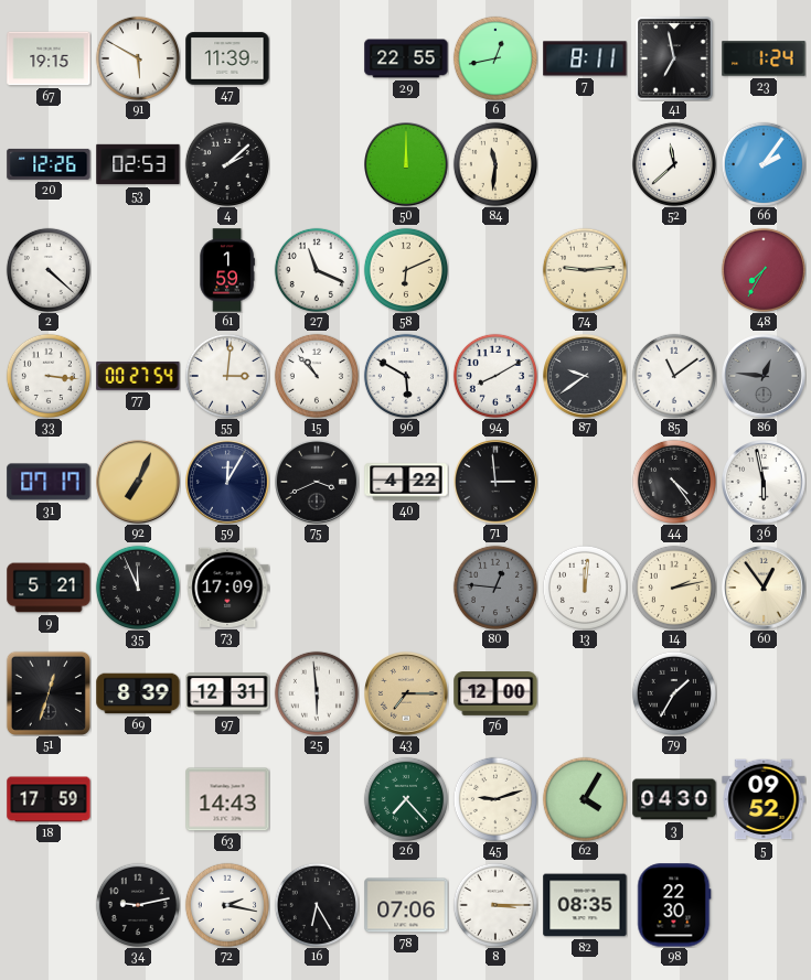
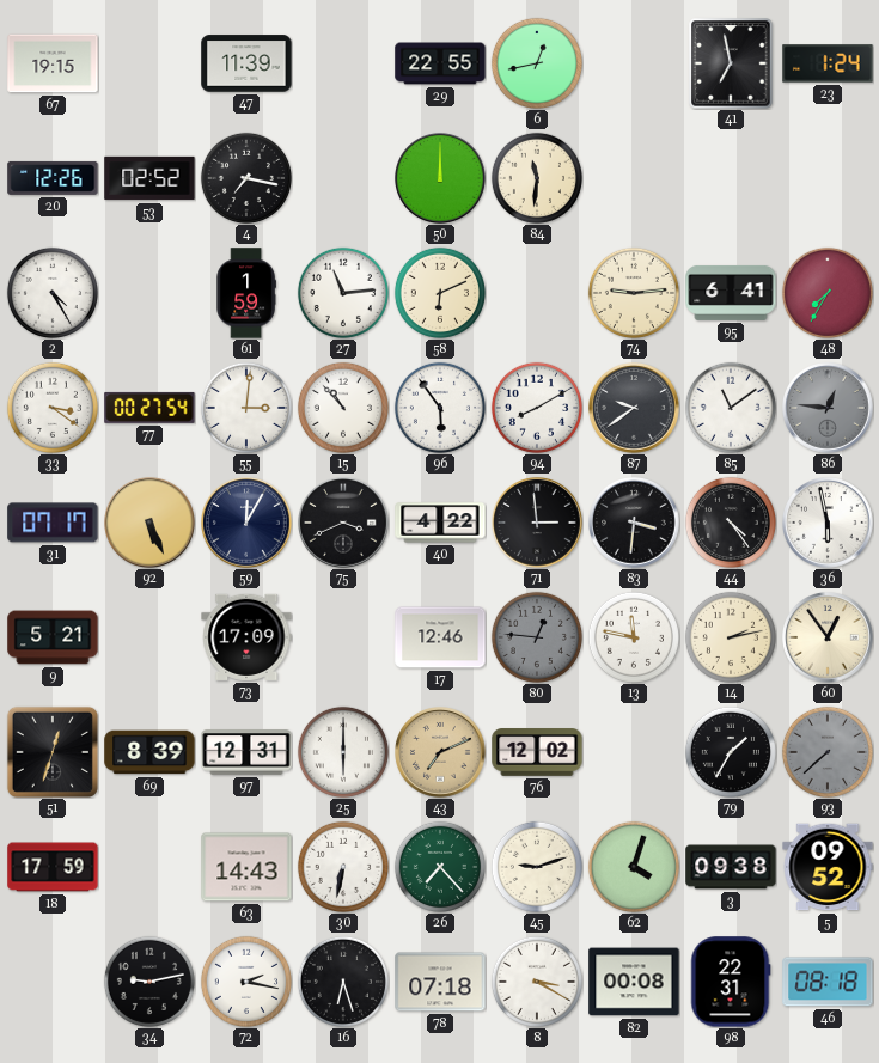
91: 5:50 -> none
7: 8:11 -> none
53: 02:53 -> 02:52
4: 2:08 -> 7:17
52: 11:38 -> none
66: 2:06 -> none
2: 4:22 -> 4:25
27: 11:19 -> 11:14
95: none -> 6:41
33: 3:16 -> 3:21
96: 5:50 -> 5:54
92: 7:04 -> 5:26
83: none -> 3:31
35: 11:56 -> none
17: none -> 12:46
13: 12:01 -> 11:47
25: 5:59 -> 6:00
43: 7:15 -> 7:11
76: 12:00 -> 12:02
93: none -> 7:38
30: none -> 6:32
62: 4:05 -> 4:03
3: 04:30 -> 09:38
16: 6:25 -> 6:27
78: 07:06 -> 07:18
8: 3:15 -> 3:20
82: 08:35 -> 00:08
98: 22:30 -> 22:31
46: none -> 08:18
